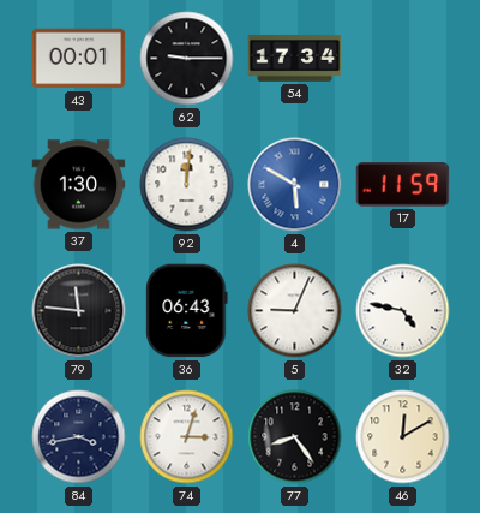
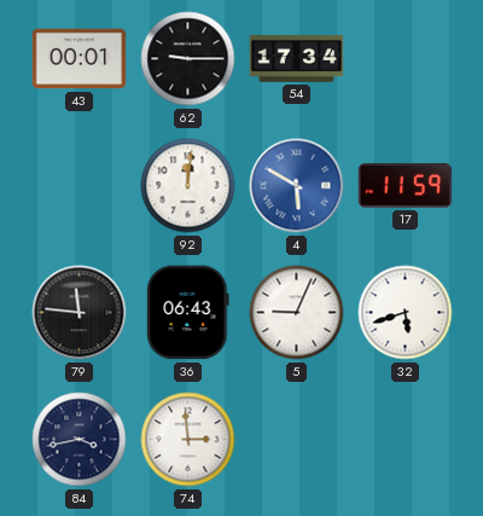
37: 1:30 -> none
32: 4:47 -> 5:42
74: 3:03 -> 2:59
77: 8:24 -> none
46: 12:10 -> none
